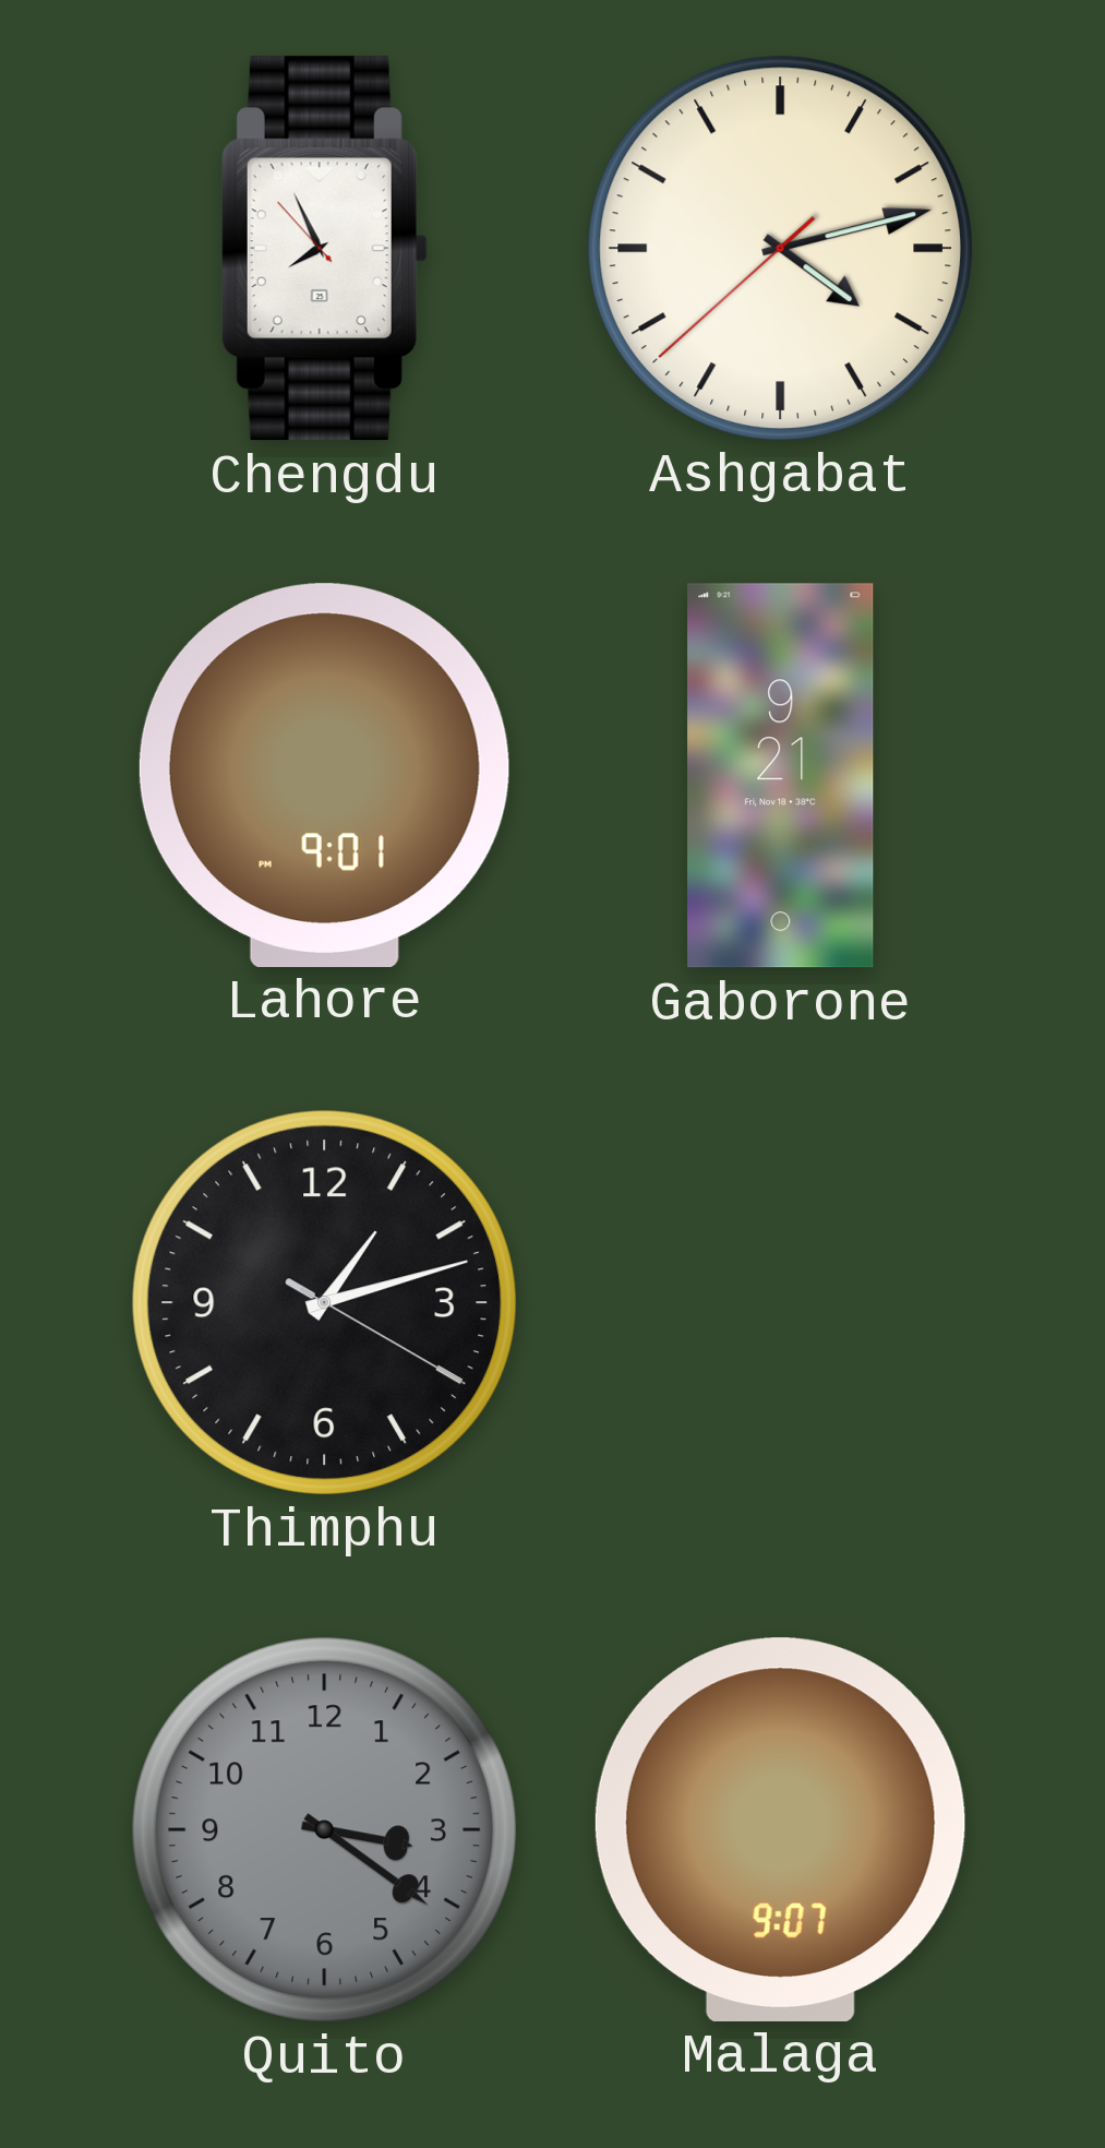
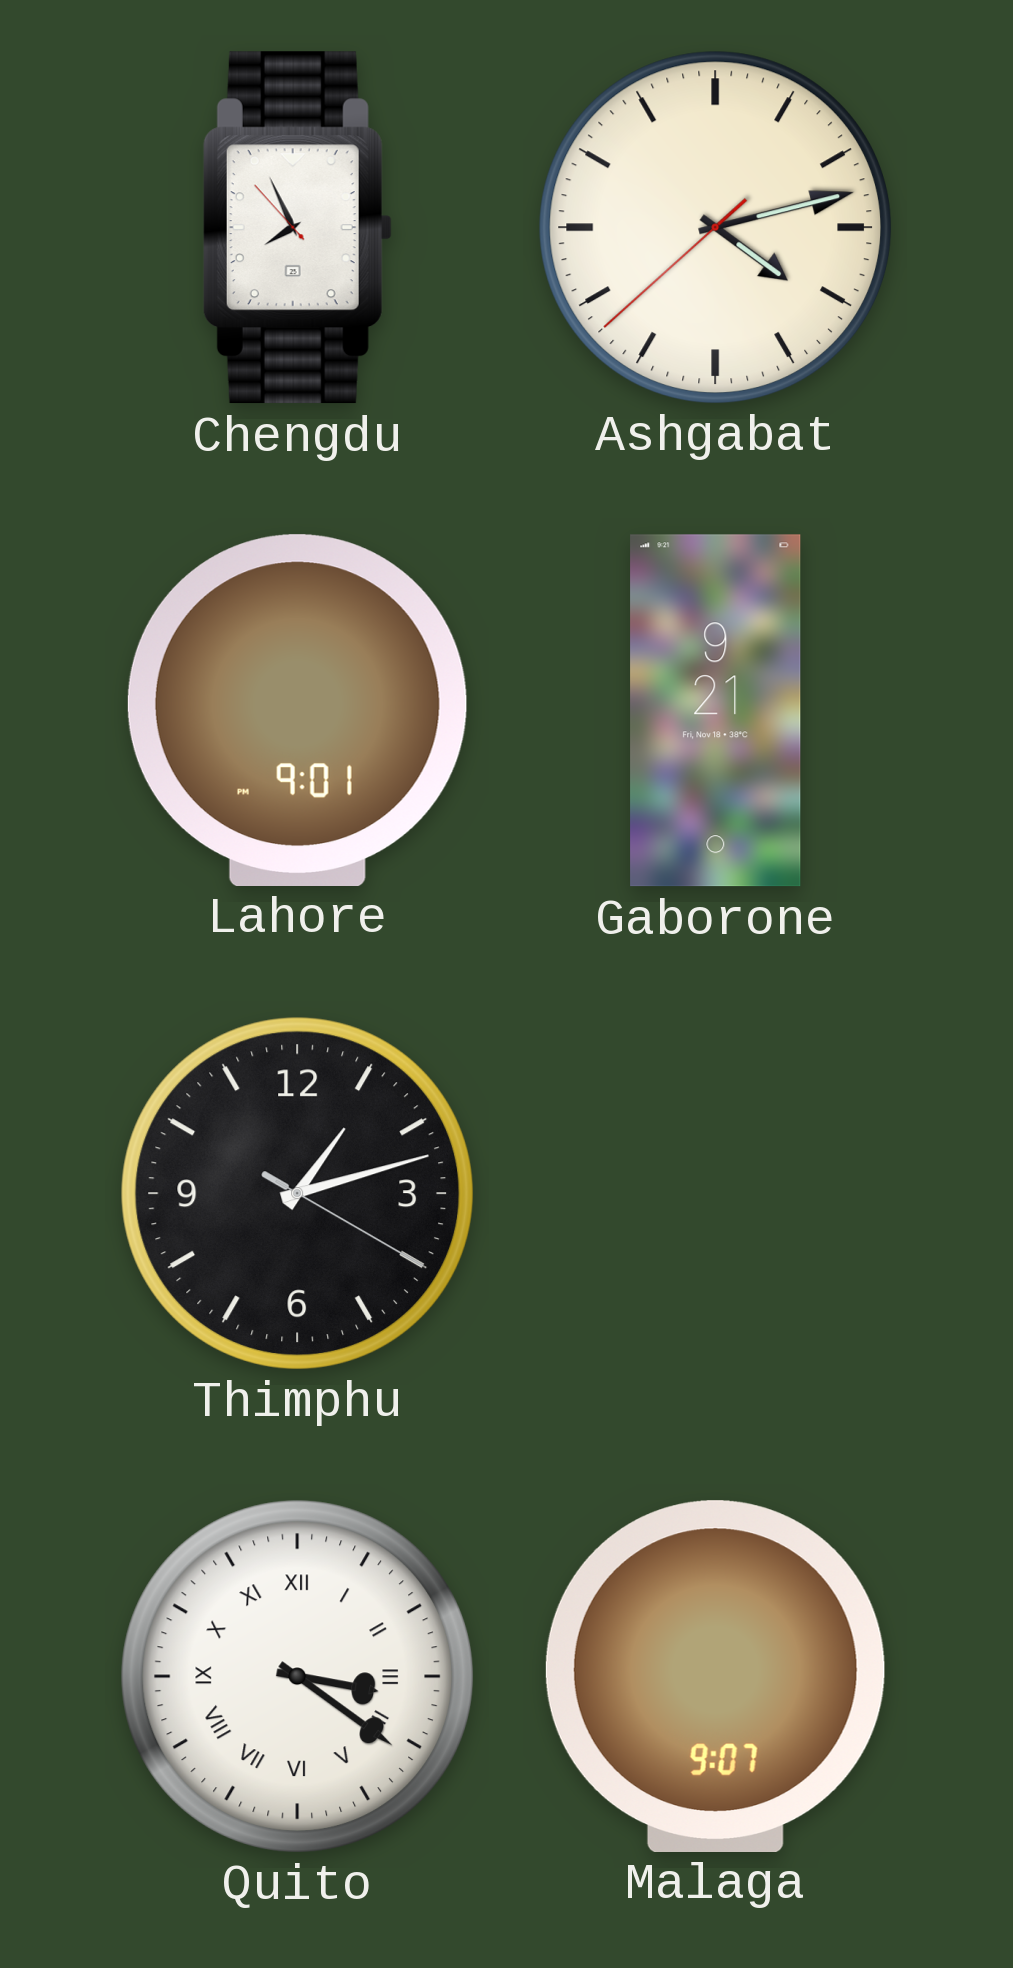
Quito dial: grey -> white
Quito numerals: Arabic -> Roman
